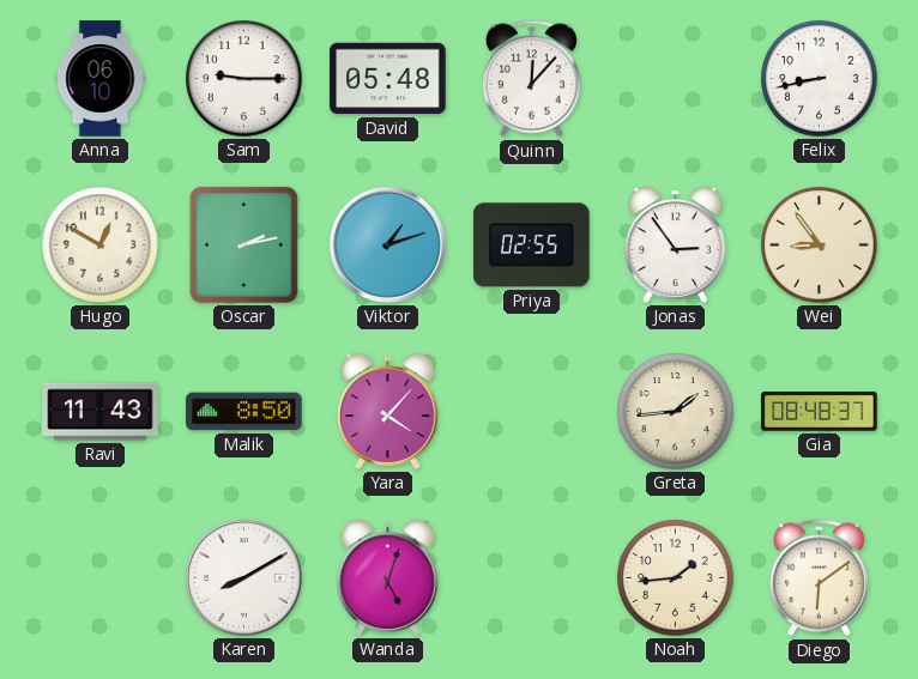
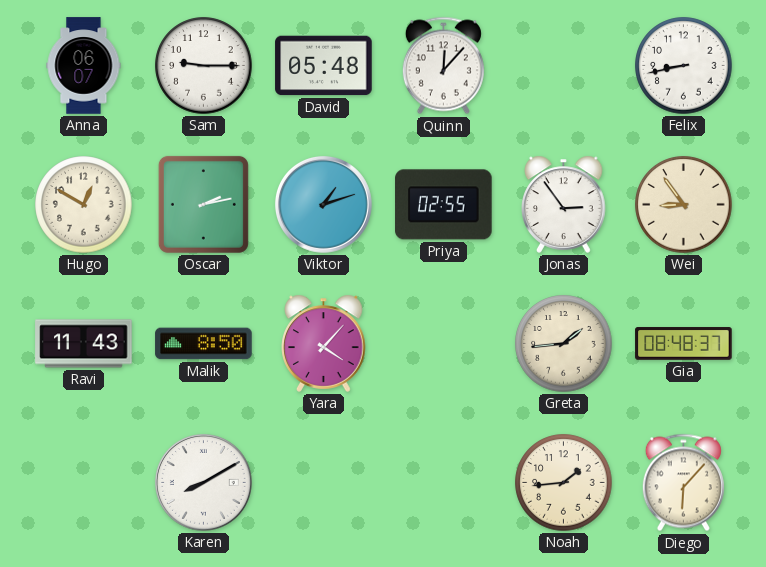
Anna: 06:10 -> 06:07
Wanda: 5:03 -> none
Diego: 6:09 -> 6:07
